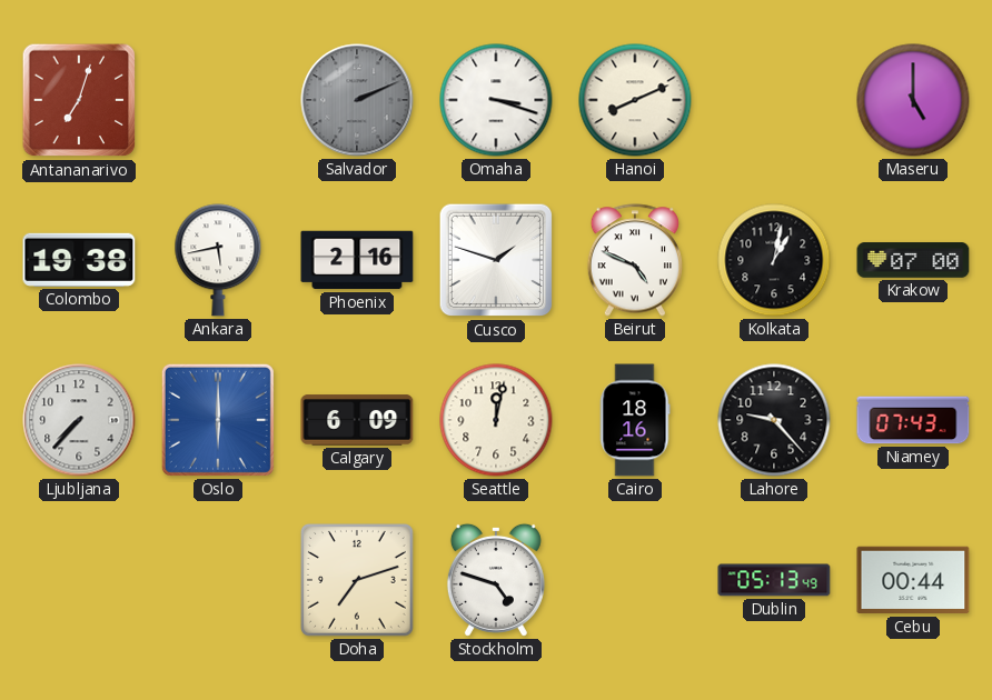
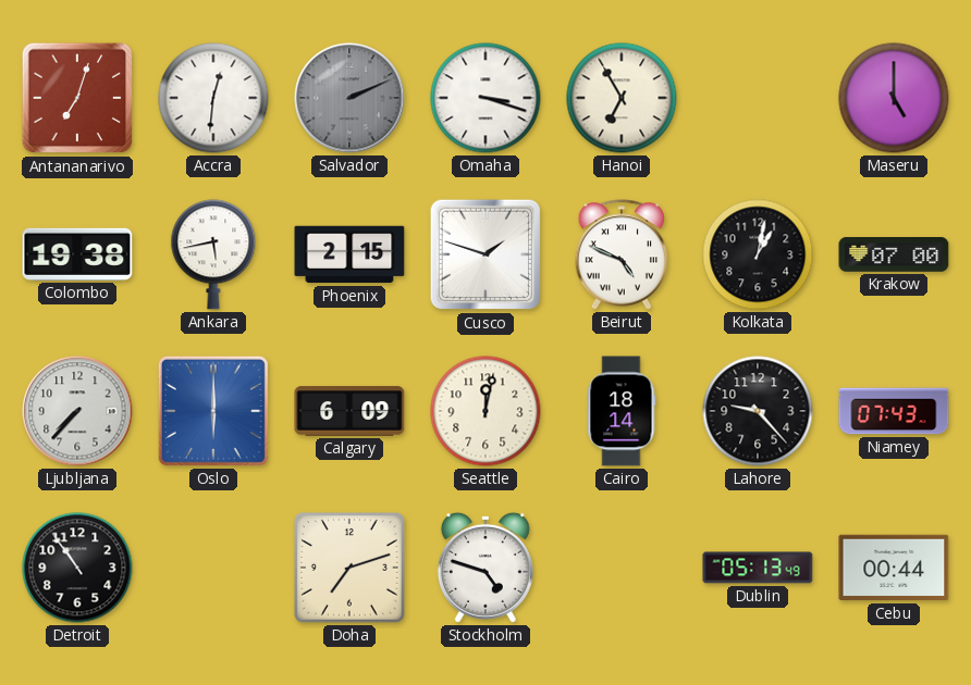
Accra: none -> 12:31
Hanoi: 8:11 -> 6:55
Phoenix: 2:16 -> 2:15
Cairo: 18:16 -> 18:14
Detroit: none -> 10:54
